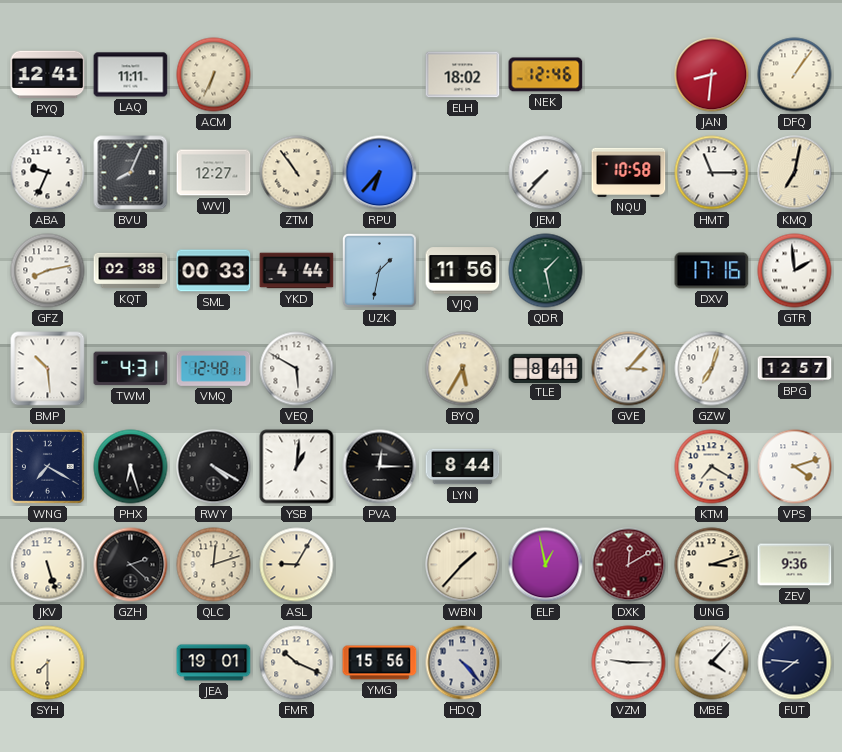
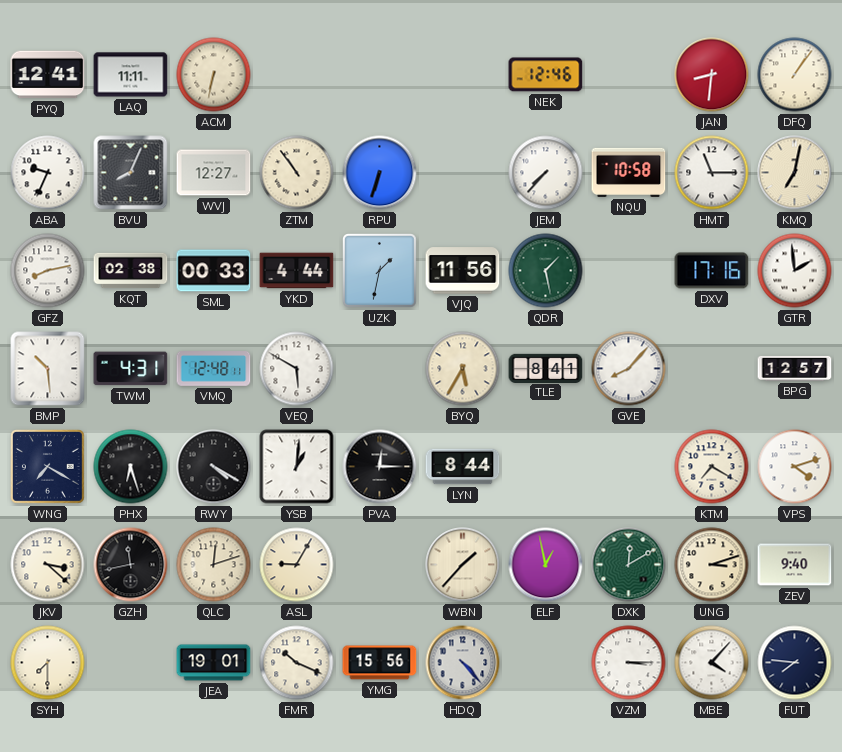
ACM: 6:34 -> 6:32
ELH: 18:02 -> none
RPU: 6:37 -> 6:33
GVE: 3:07 -> 8:07
GZW: 7:03 -> none
JKV: 5:27 -> 3:22
GZH: 2:22 -> 11:43
DXK dial: burgundy -> green
ZEV: 9:36 -> 9:40
VZM: 9:15 -> 3:15
